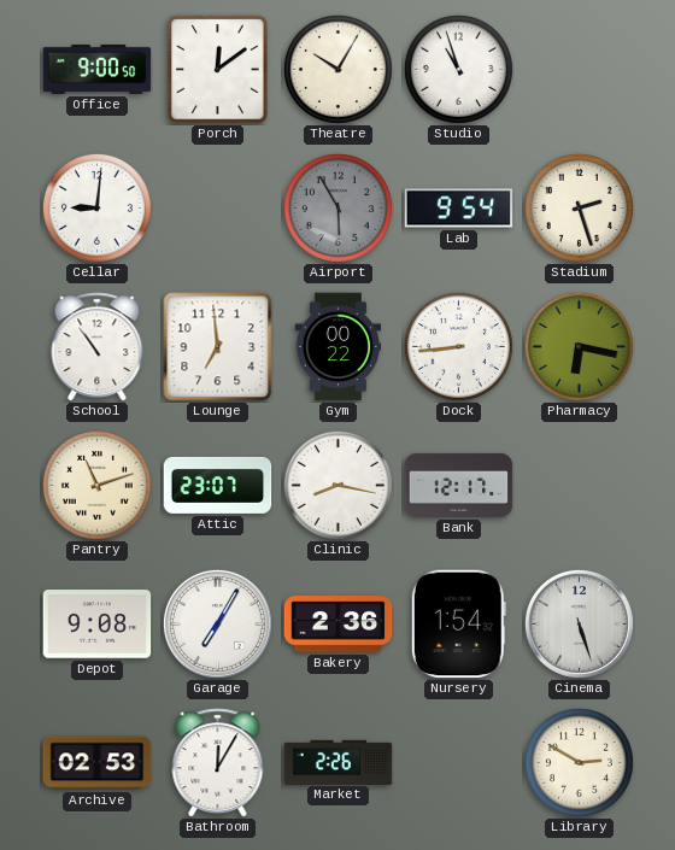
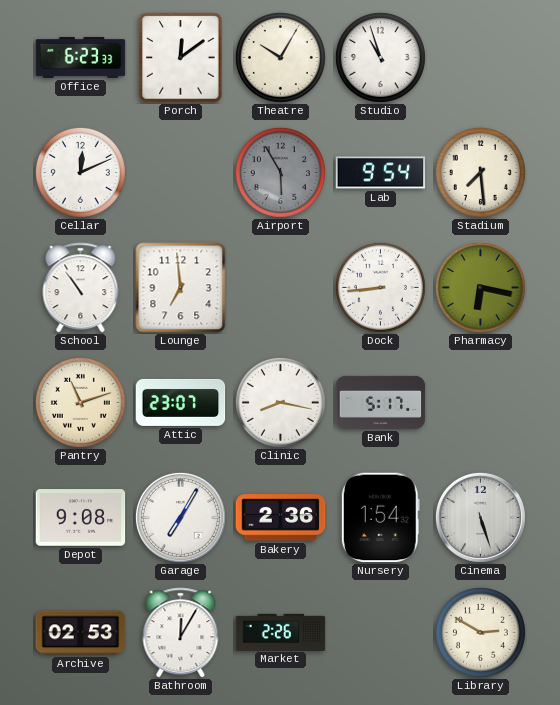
Office: 9:00 -> 6:23
Cellar: 9:01 -> 12:11
Stadium: 2:27 -> 7:29
Gym: 00:22 -> none
Bank: 12:17 -> 5:17
